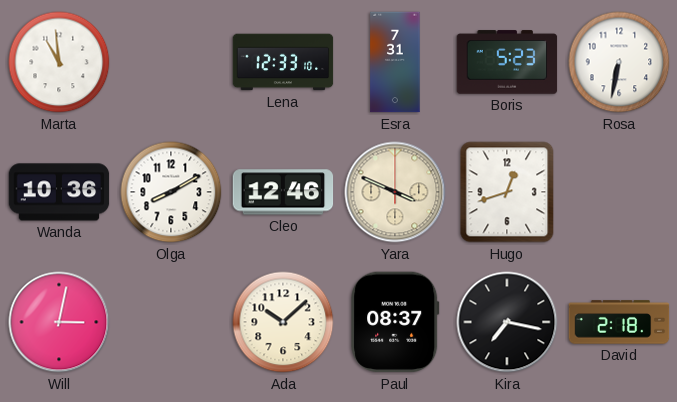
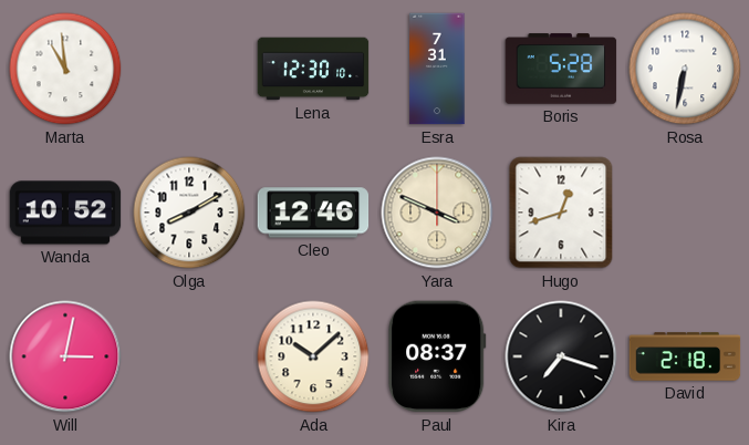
Lena: 12:33 -> 12:30
Boris: 5:23 -> 5:28
Wanda: 10:36 -> 10:52
Kira: 7:17 -> 7:18
